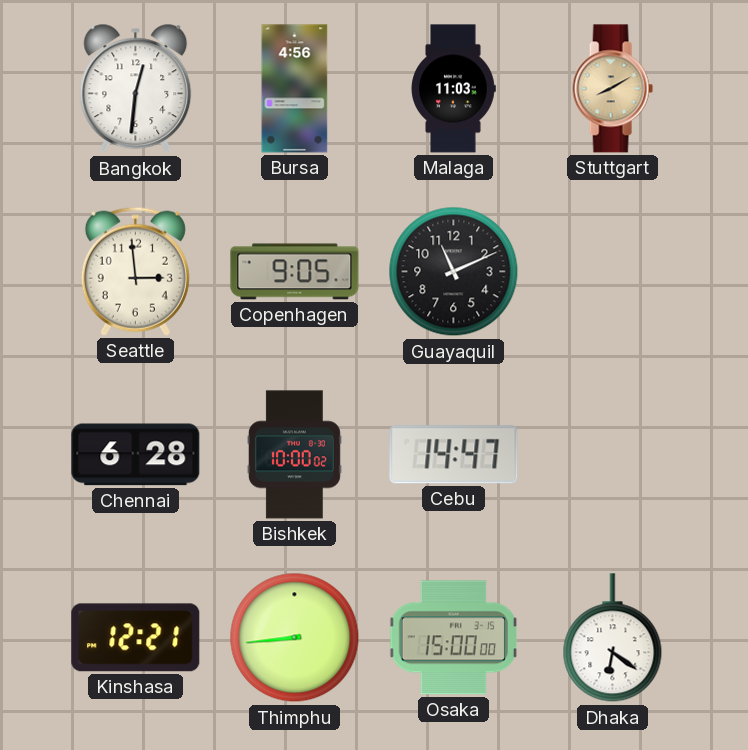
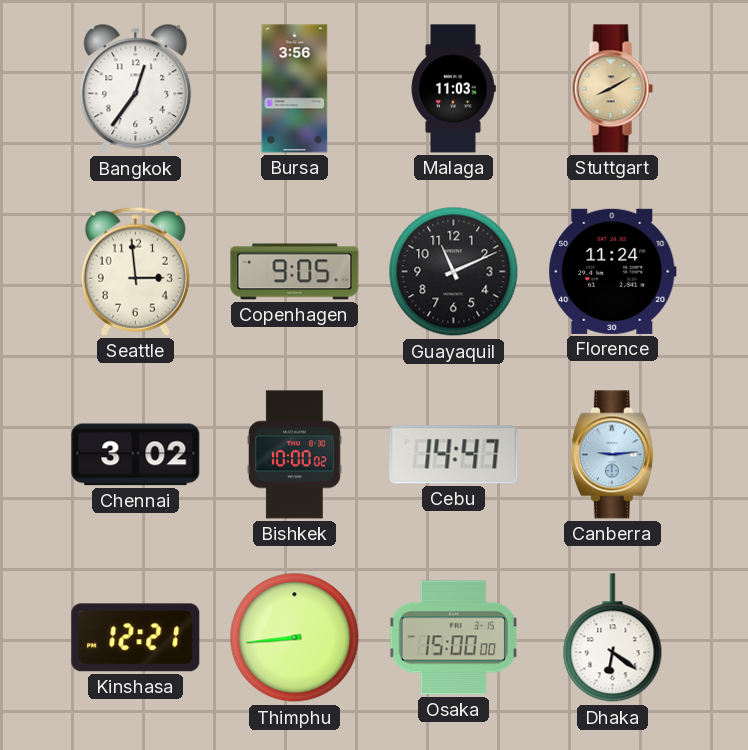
Bangkok: 12:31 -> 12:36
Bursa: 4:56 -> 3:56
Florence: none -> 11:24
Chennai: 6:28 -> 3:02
Canberra: none -> 9:14
